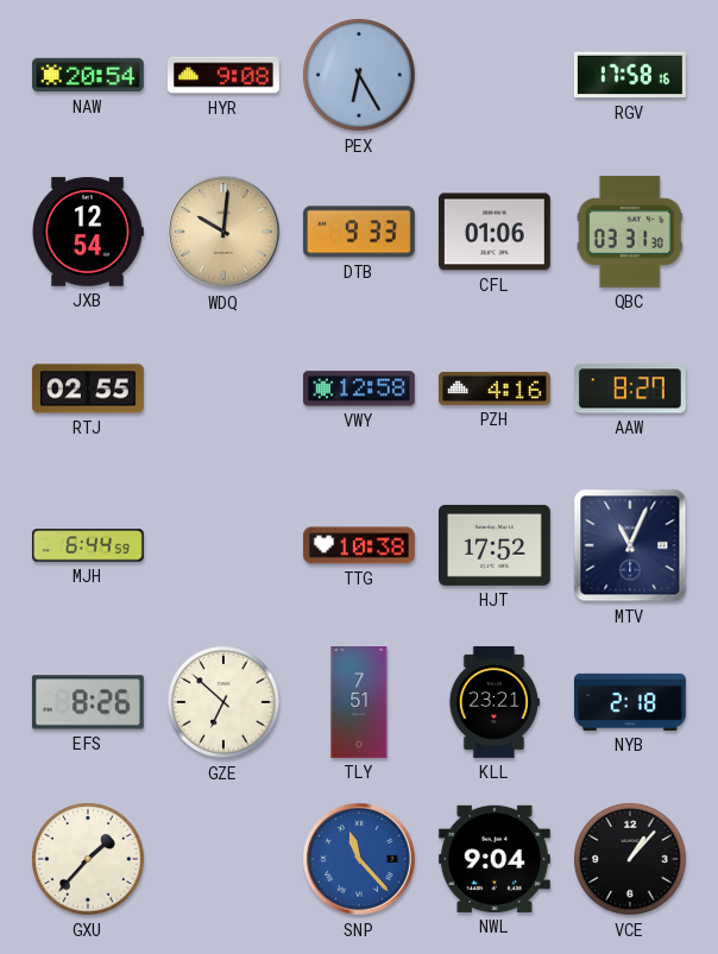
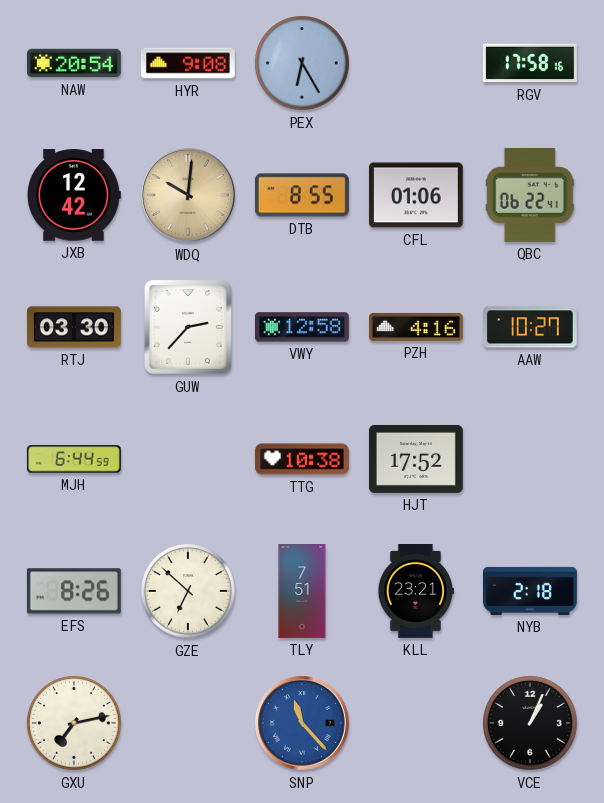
JXB: 12:54 -> 12:42
DTB: 9:33 -> 8:55
QBC: 03:31 -> 06:22
RTJ: 02:55 -> 03:30
GUW: none -> 2:37
AAW: 8:27 -> 10:27
MTV: 11:04 -> none
GXU: 1:37 -> 7:13
NWL: 9:04 -> none
VCE: 1:07 -> 1:04
